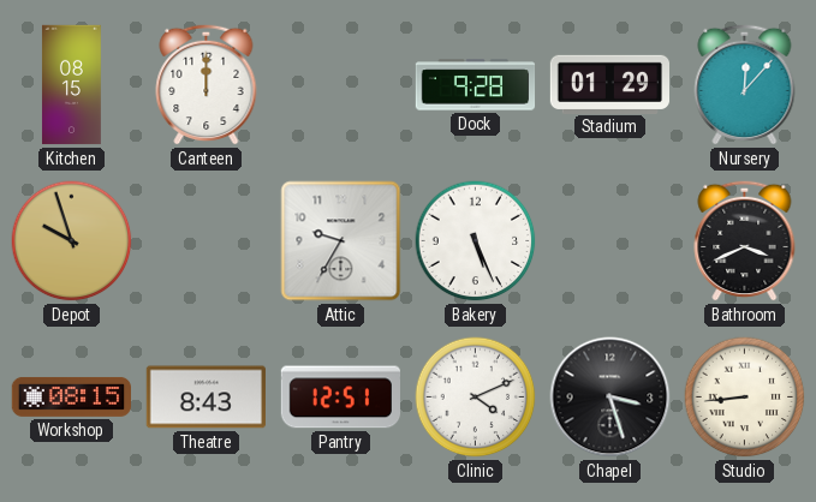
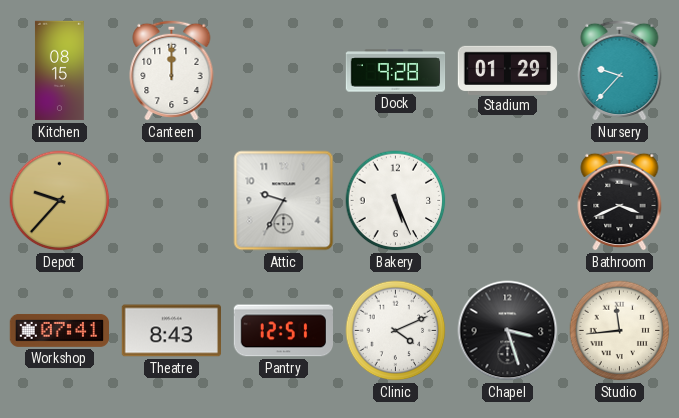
Nursery: 12:07 -> 9:37
Depot: 9:57 -> 9:37
Workshop: 08:15 -> 07:41
Studio: 8:44 -> 11:44
